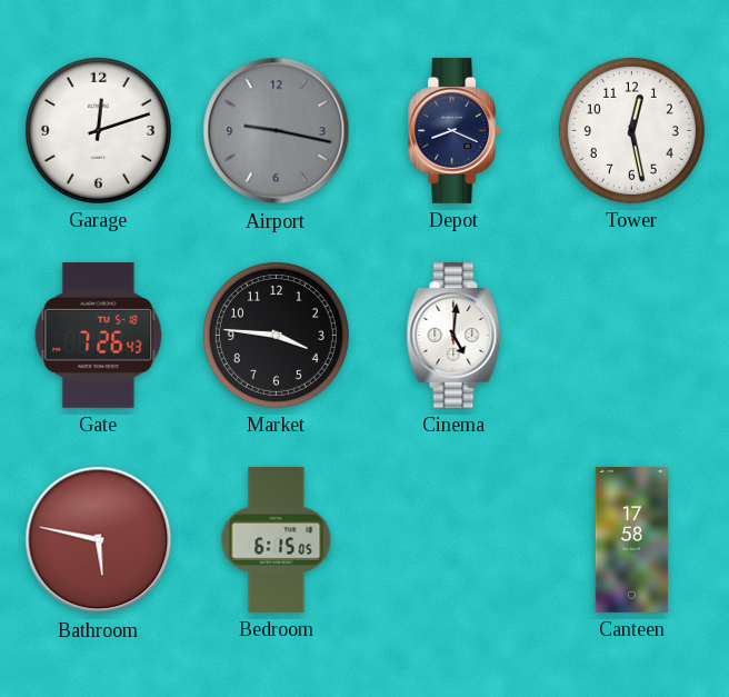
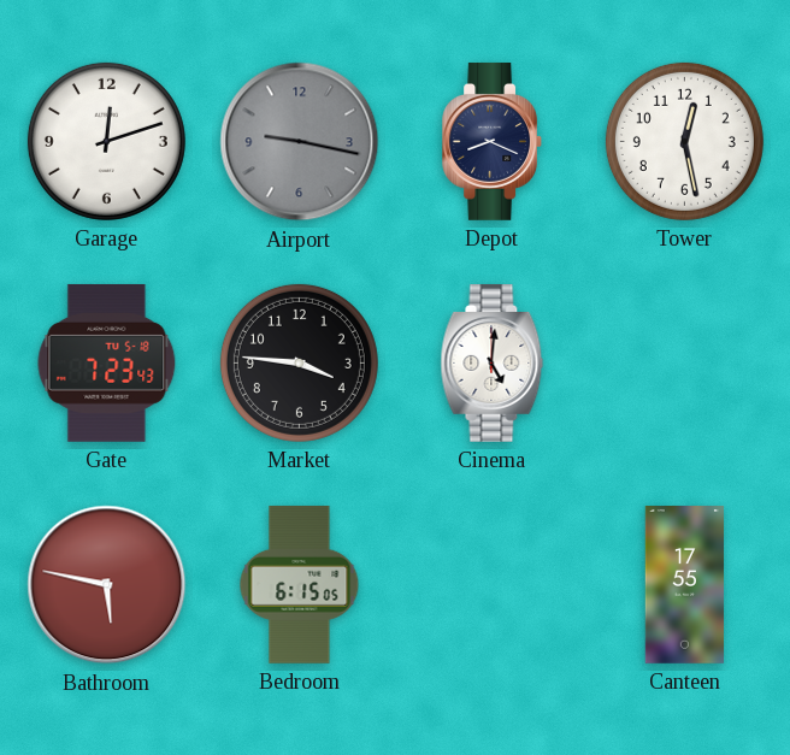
Gate: 7:26 -> 7:23
Canteen: 17:58 -> 17:55
